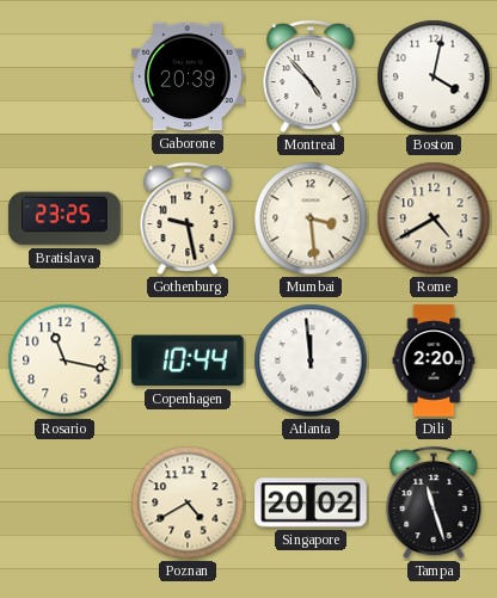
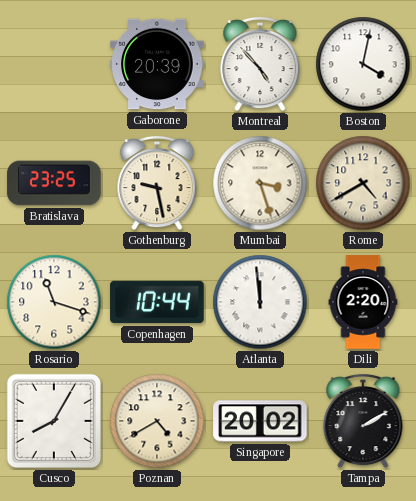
Mumbai: 3:29 -> 3:27
Rosario: 11:17 -> 11:18
Cusco: none -> 8:05
Tampa: 11:27 -> 2:10
